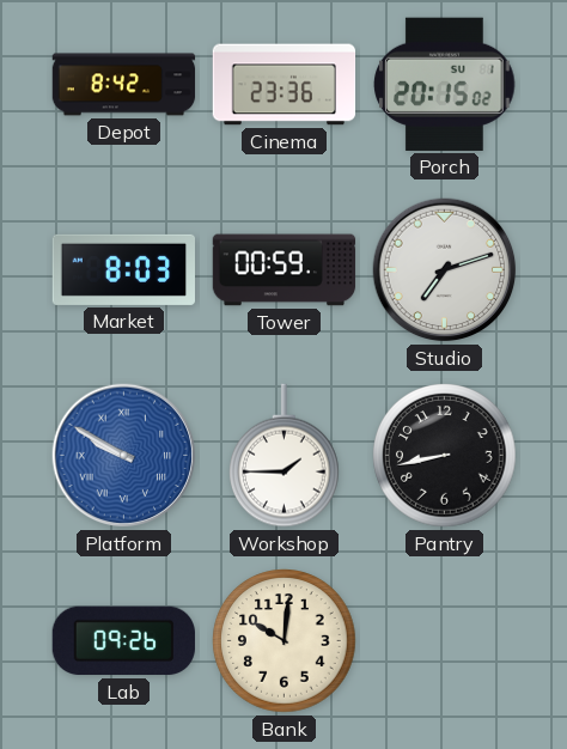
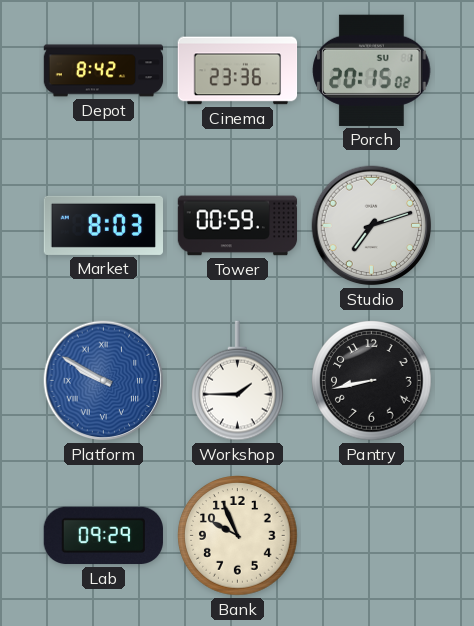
Lab: 09:26 -> 09:29
Bank: 10:01 -> 9:56
